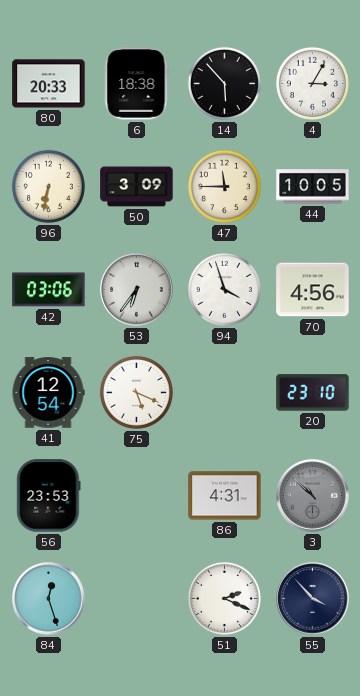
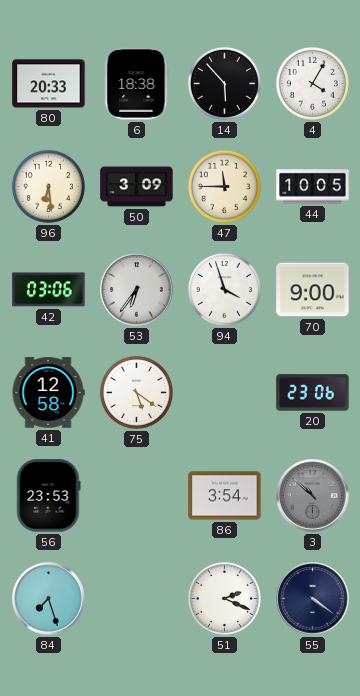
4: 3:05 -> 4:05
96: 6:32 -> 6:29
70: 4:56 -> 9:00
41: 12:54 -> 12:58
75: 5:19 -> 5:21
20: 23:10 -> 23:06
86: 4:31 -> 3:54
84: 12:27 -> 7:27
55: 3:53 -> 4:21
